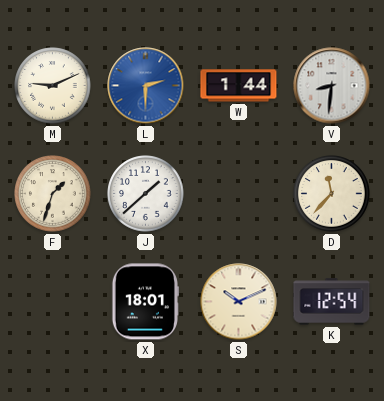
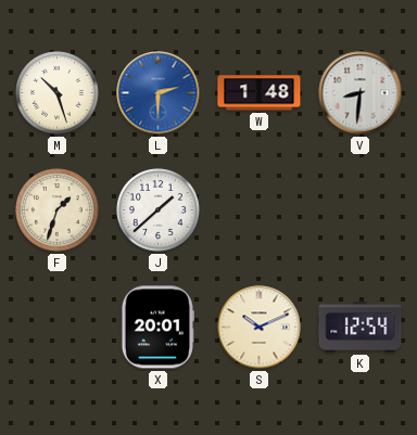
M: 9:11 -> 10:27
W: 1:44 -> 1:48
D: 11:37 -> none
X: 18:01 -> 20:01
